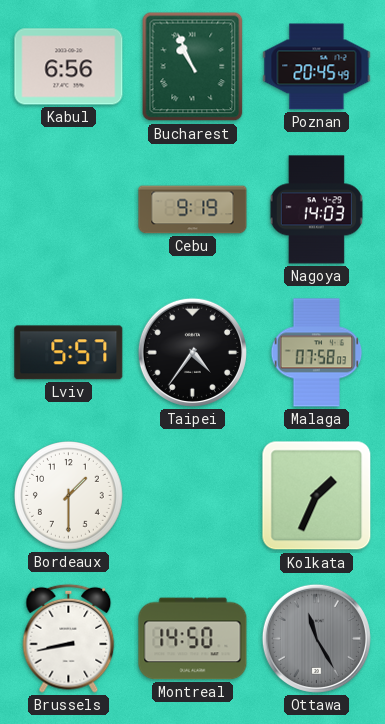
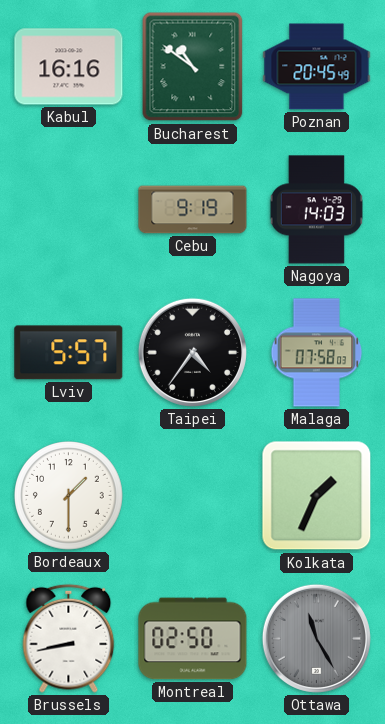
Kabul: 6:56 -> 16:16
Bucharest: 10:56 -> 10:51
Montreal: 14:50 -> 02:50
